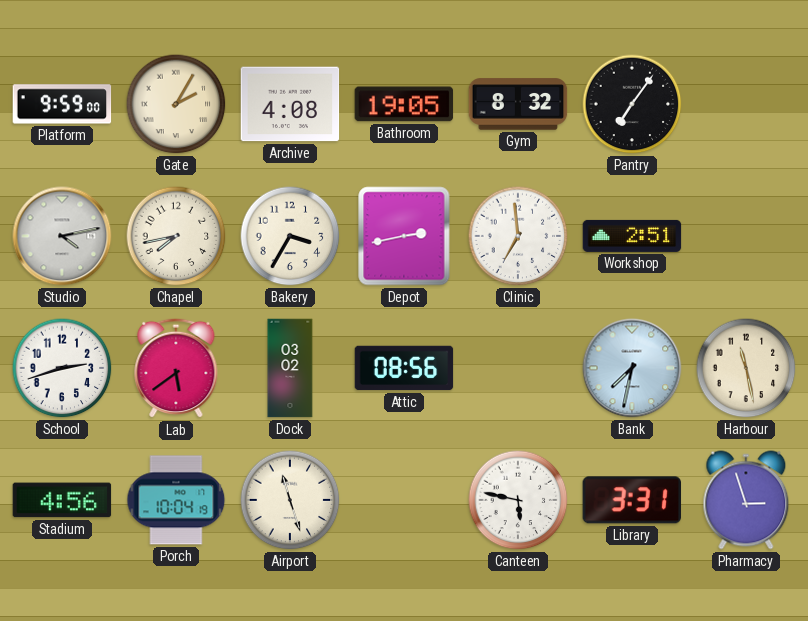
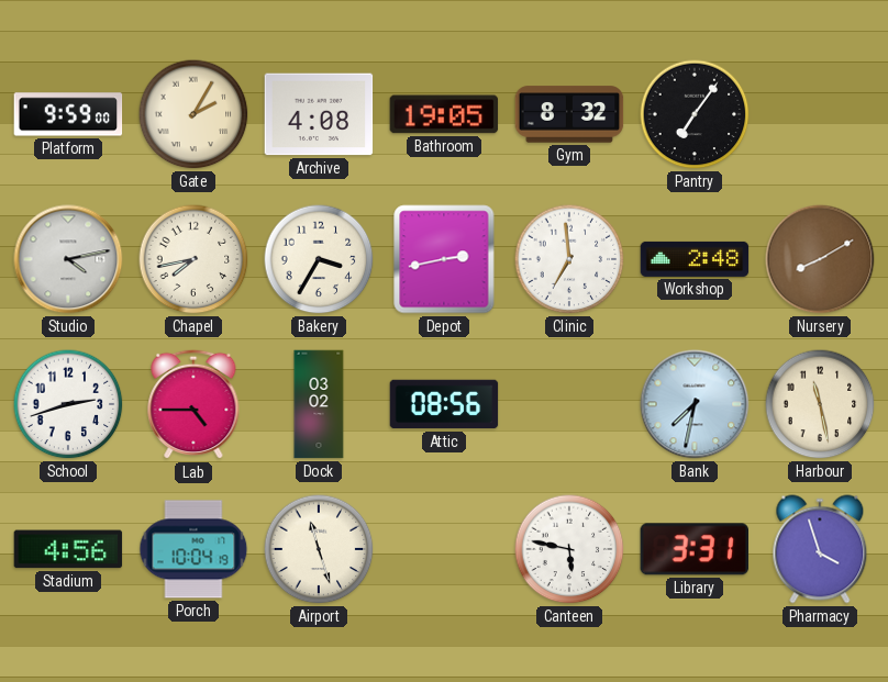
Workshop: 2:51 -> 2:48
Nursery: none -> 8:10
Lab: 5:39 -> 4:45
Pharmacy: 2:57 -> 3:57
